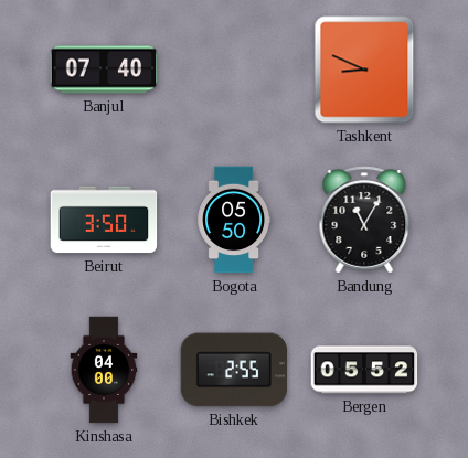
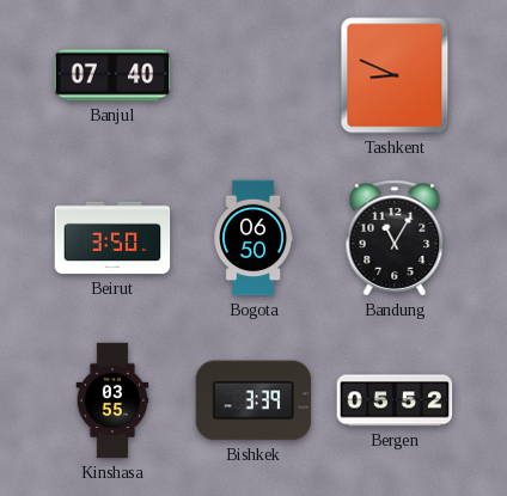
Bogota: 05:50 -> 06:50
Kinshasa: 04:00 -> 03:55
Bishkek: 2:55 -> 3:39
